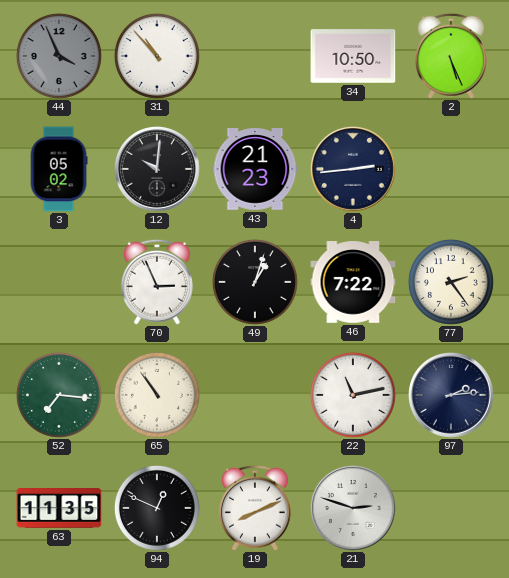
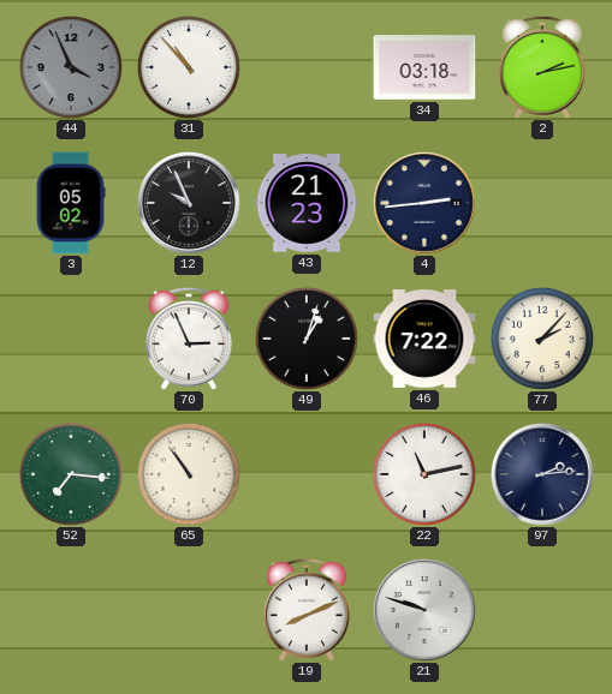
34: 10:50 -> 03:18
2: 5:26 -> 2:13
12: 10:01 -> 9:56
77: 2:24 -> 2:07
63: 11:35 -> none
94: 12:49 -> none
21: 2:48 -> 9:48
